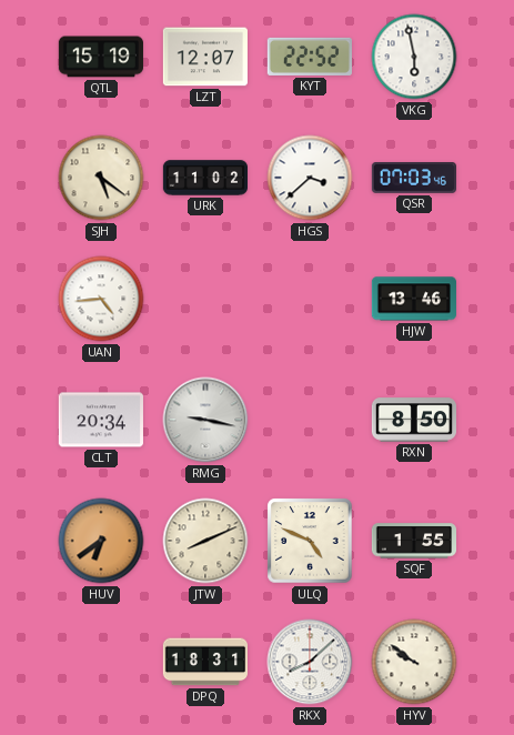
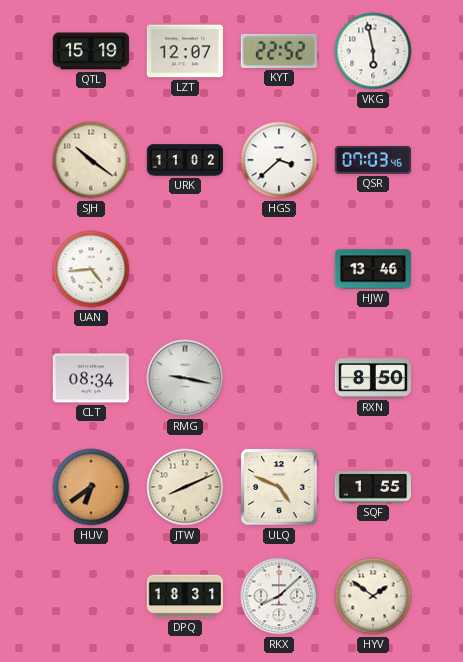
SJH: 5:21 -> 10:21
CLT: 20:34 -> 08:34
HYV: 9:51 -> 1:51
